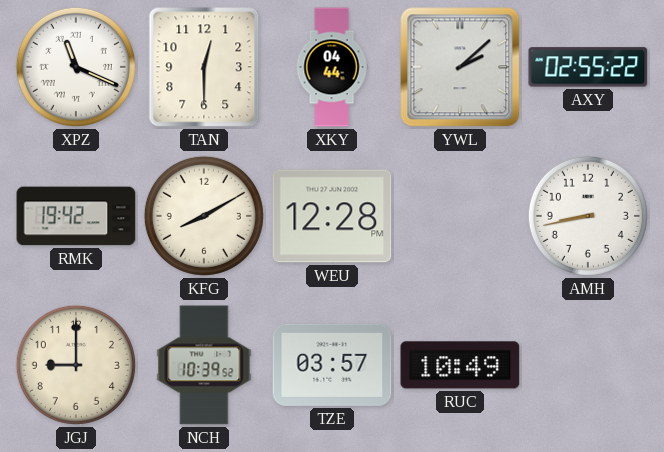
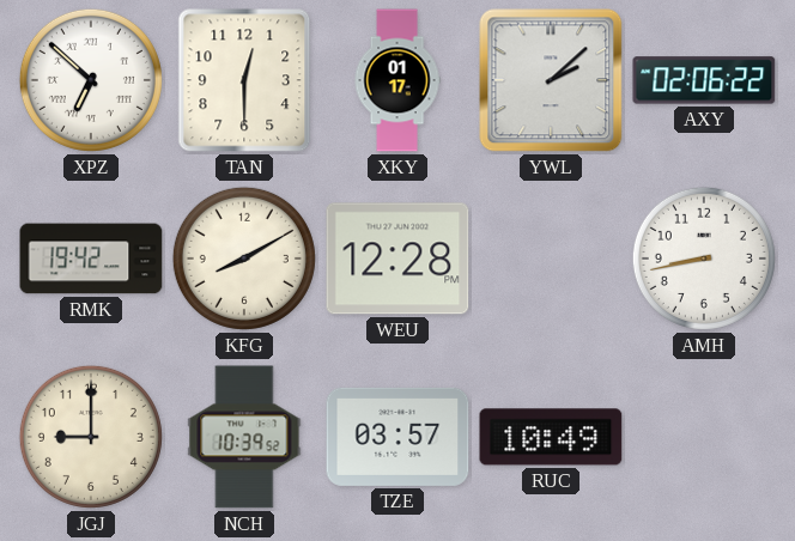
XPZ: 11:19 -> 6:52
XKY: 04:44 -> 01:17
AXY: 02:55 -> 02:06
